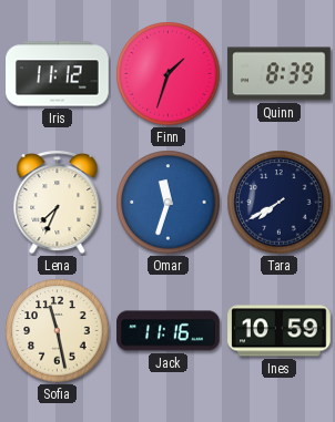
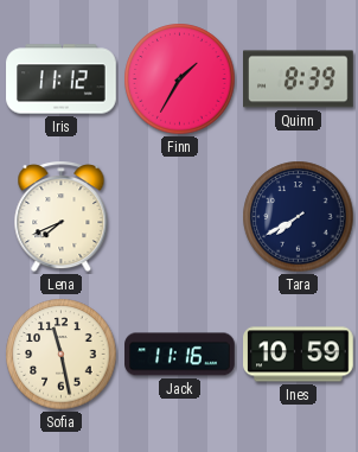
Finn: 1:33 -> 1:35
Lena: 7:34 -> 7:41
Omar: 11:33 -> none
